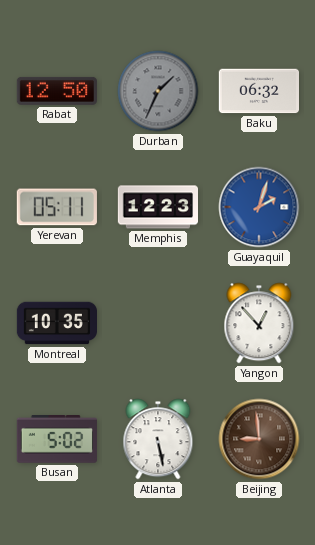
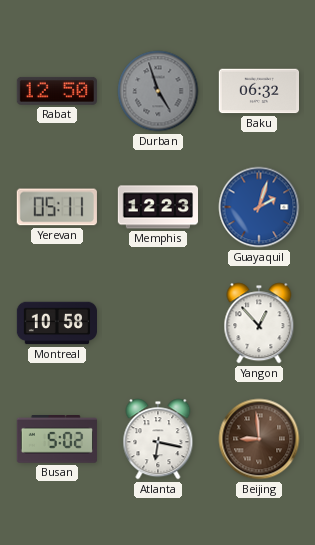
Durban: 1:34 -> 4:57
Montreal: 10:35 -> 10:58
Atlanta: 5:28 -> 6:17
